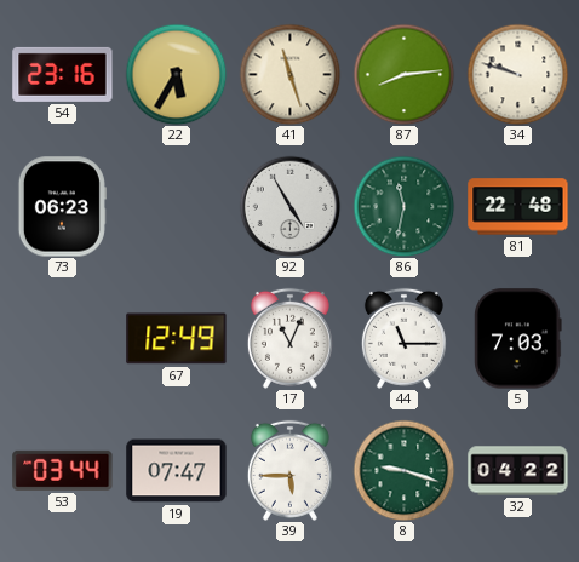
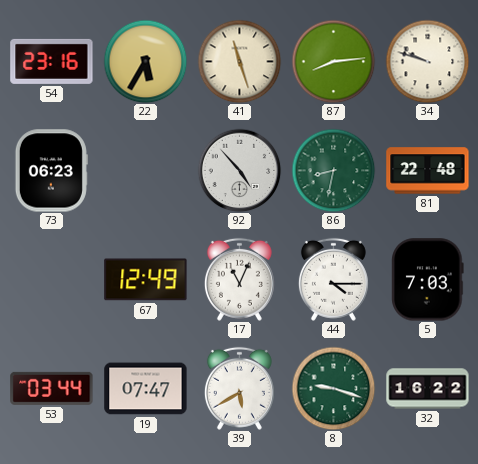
92: 4:55 -> 4:53
86: 11:32 -> 8:32
44: 11:15 -> 4:15
39: 5:45 -> 5:40
32: 04:22 -> 16:22
